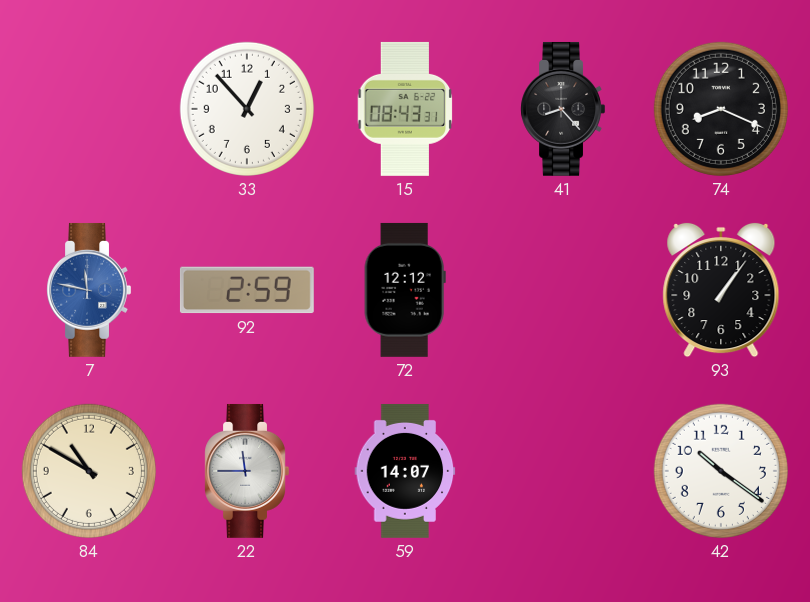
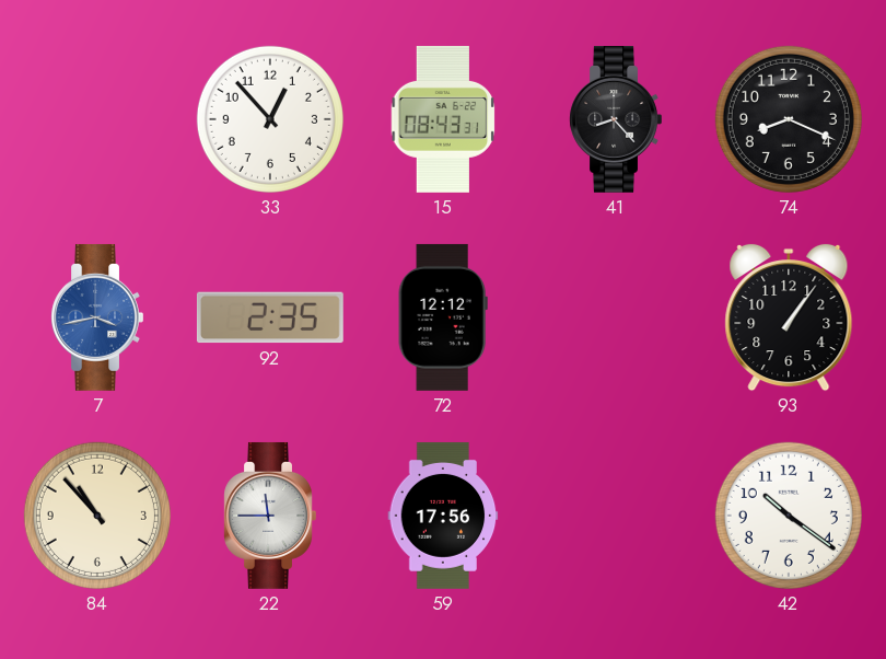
7: 11:47 -> 3:43
92: 2:59 -> 2:35
84: 10:50 -> 10:53
59: 14:07 -> 17:56
